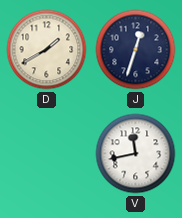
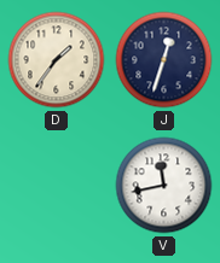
D: 1:40 -> 1:36
